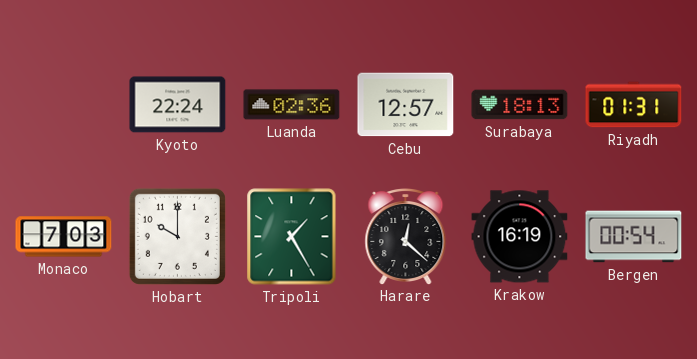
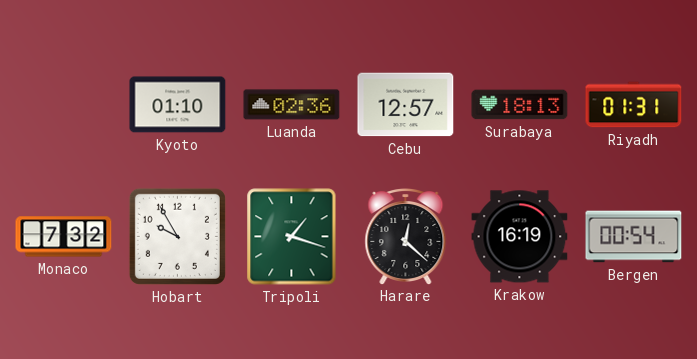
Kyoto: 22:24 -> 01:10
Monaco: 7:03 -> 7:32
Hobart: 10:00 -> 9:55
Tripoli: 1:25 -> 1:18
